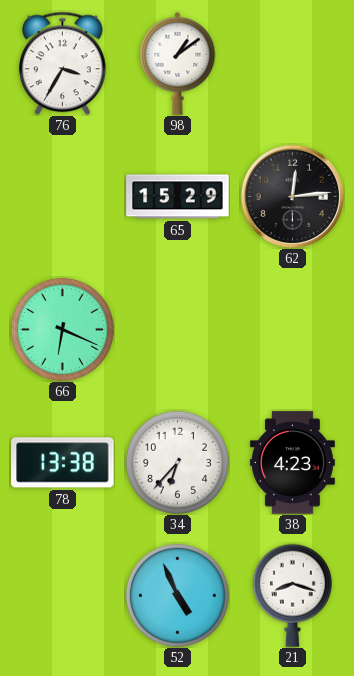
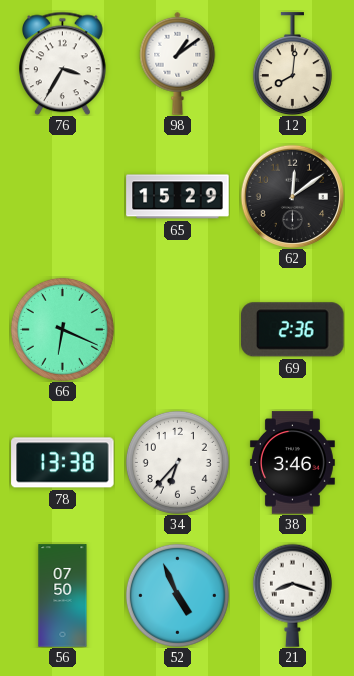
12: none -> 8:01
62: 12:14 -> 12:09
69: none -> 2:36
38: 4:23 -> 3:46
56: none -> 07:50
